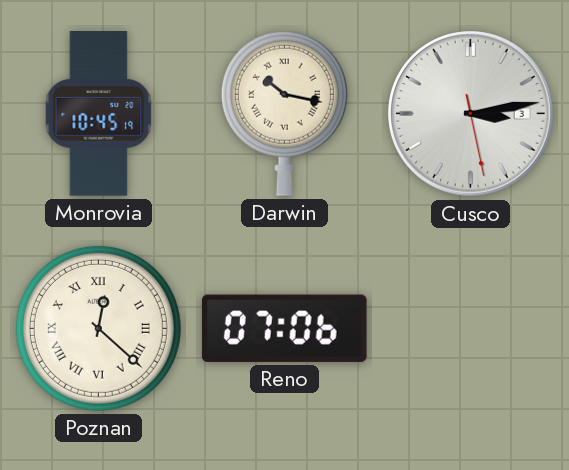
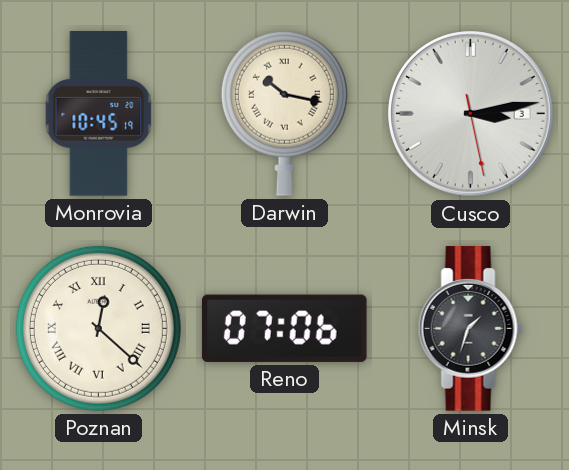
Minsk: none -> 1:33
